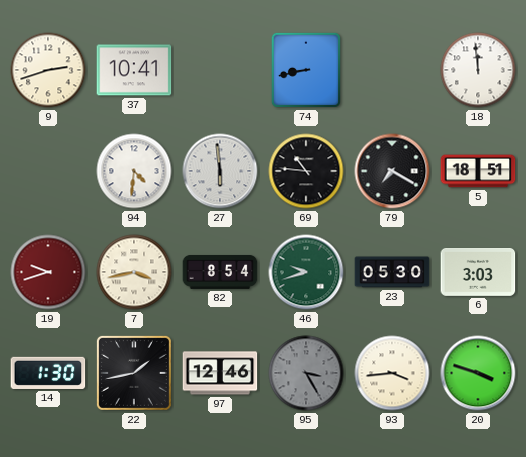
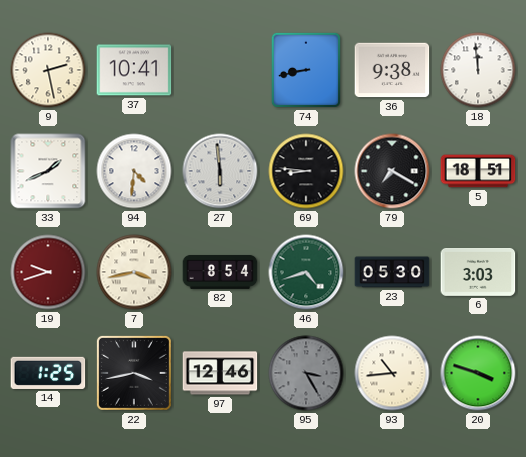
9: 2:42 -> 2:28
36: none -> 9:38
33: none -> 1:41
69: 10:46 -> 8:46
46: 9:42 -> 4:42
14: 1:30 -> 1:25
22: 1:43 -> 3:43
93: 3:44 -> 10:44
